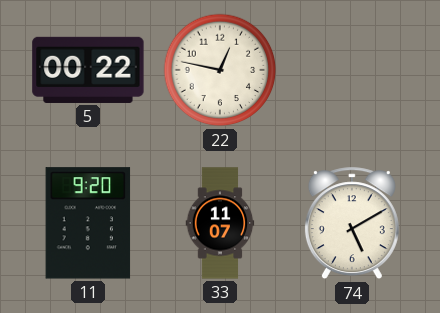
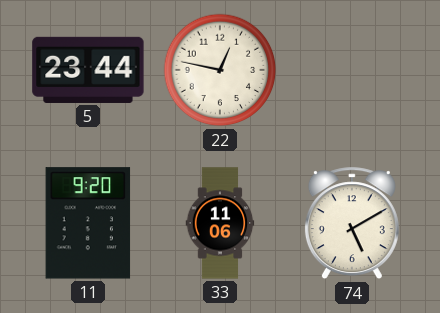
5: 00:22 -> 23:44
33: 11:07 -> 11:06
